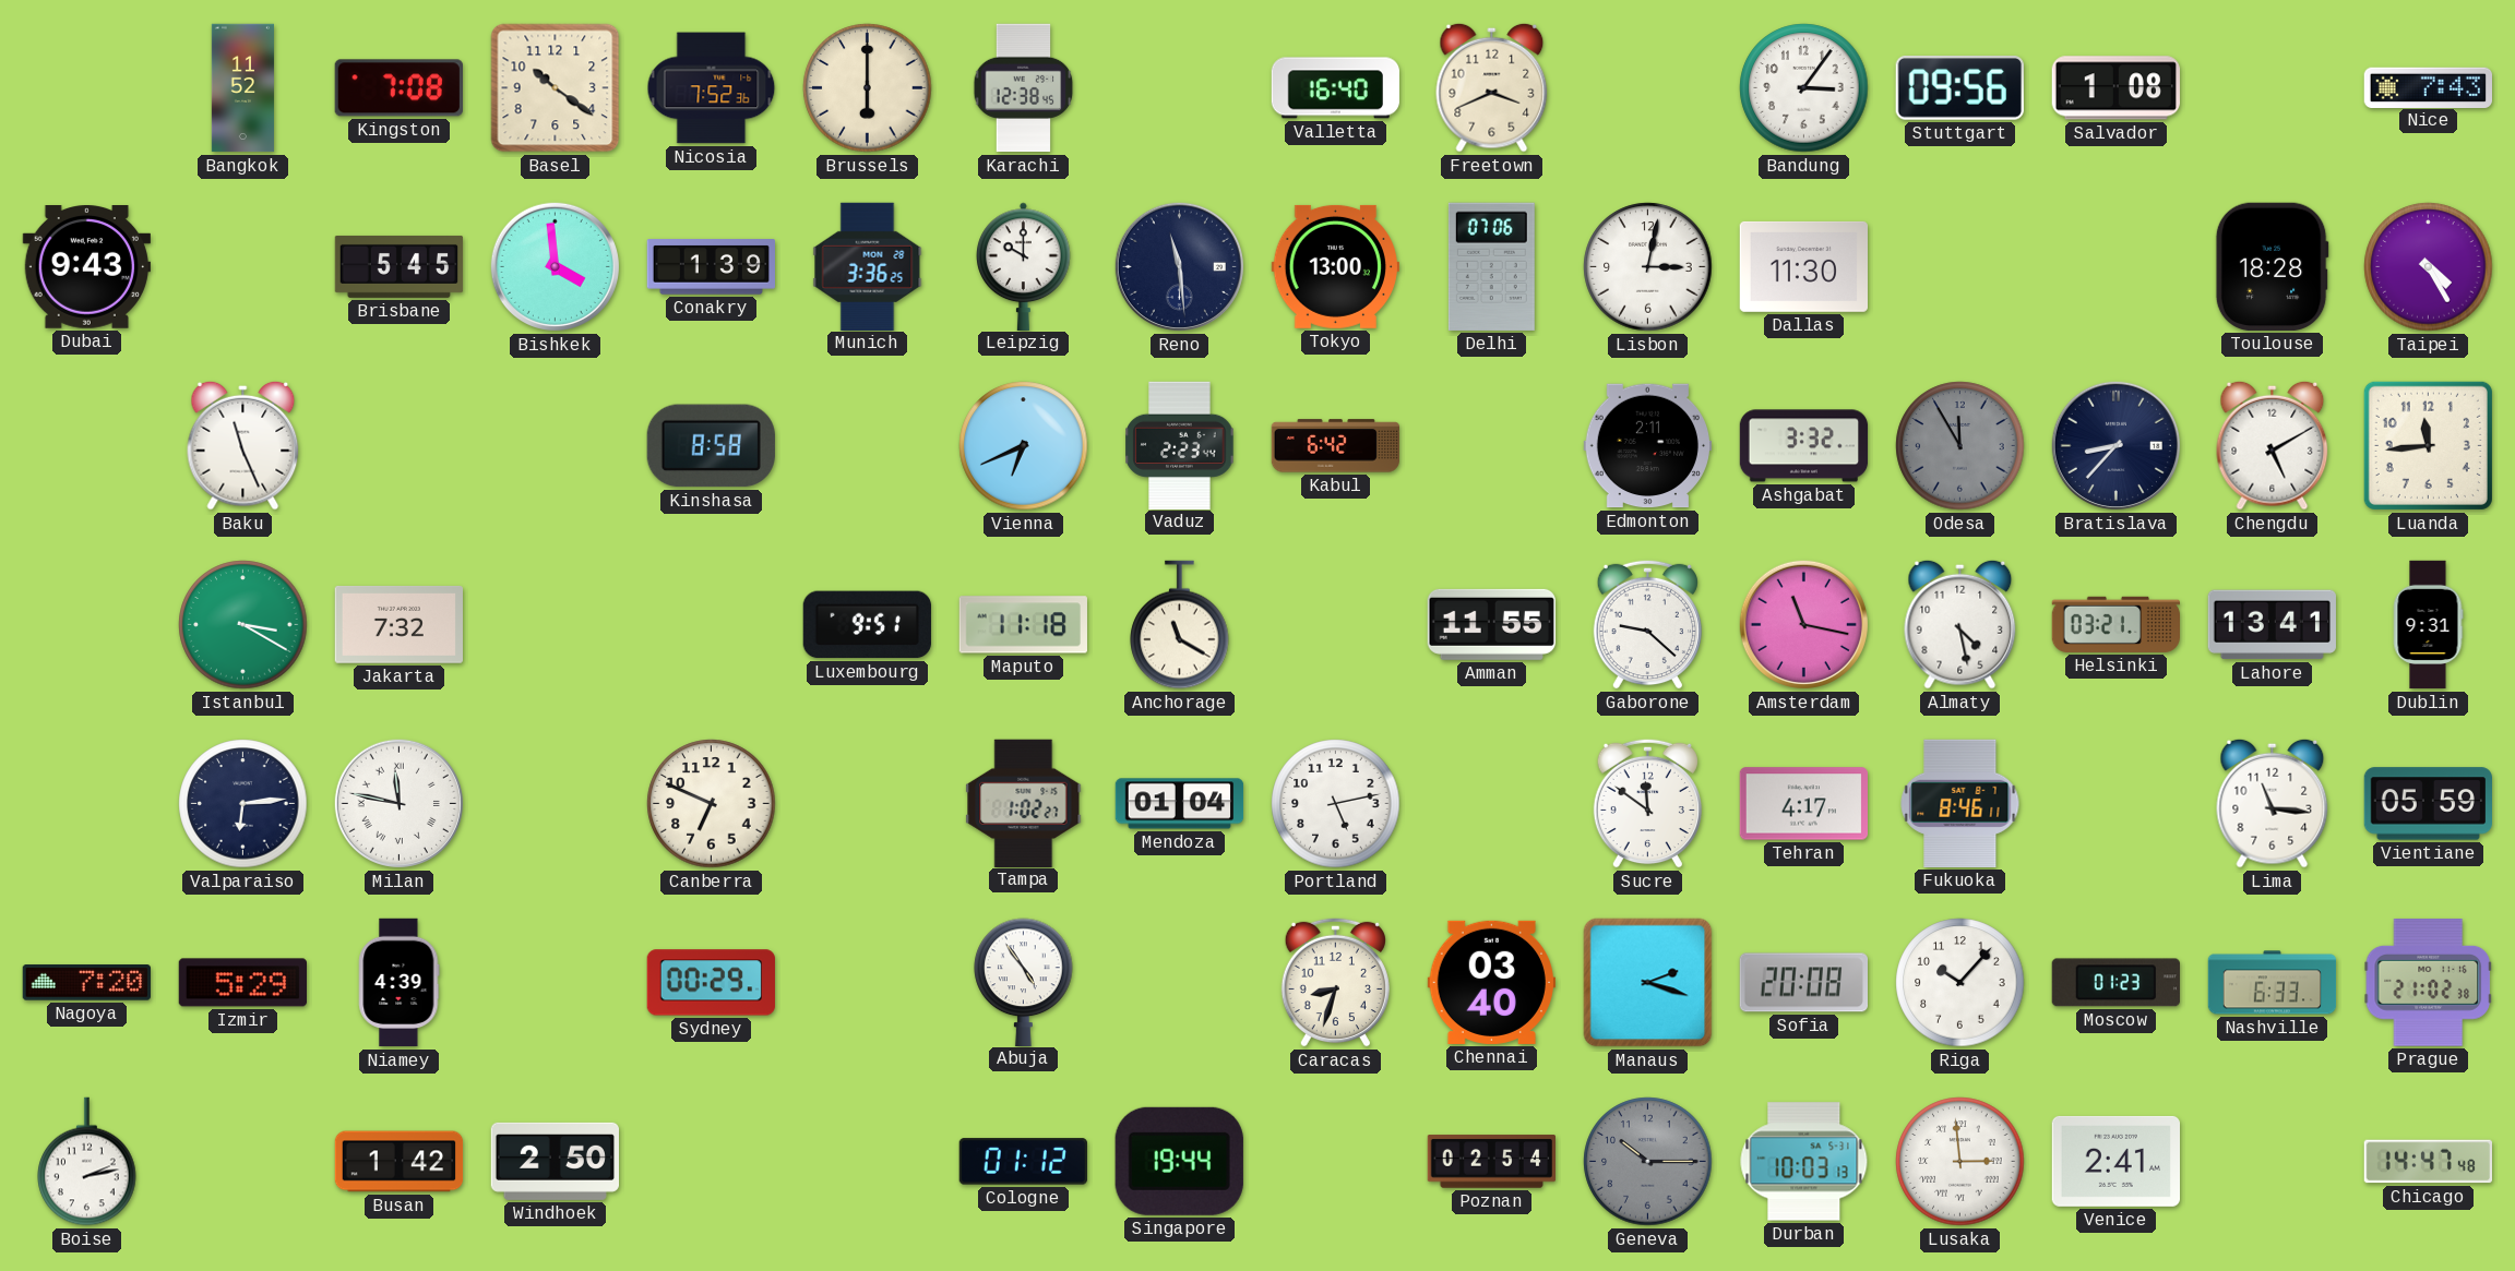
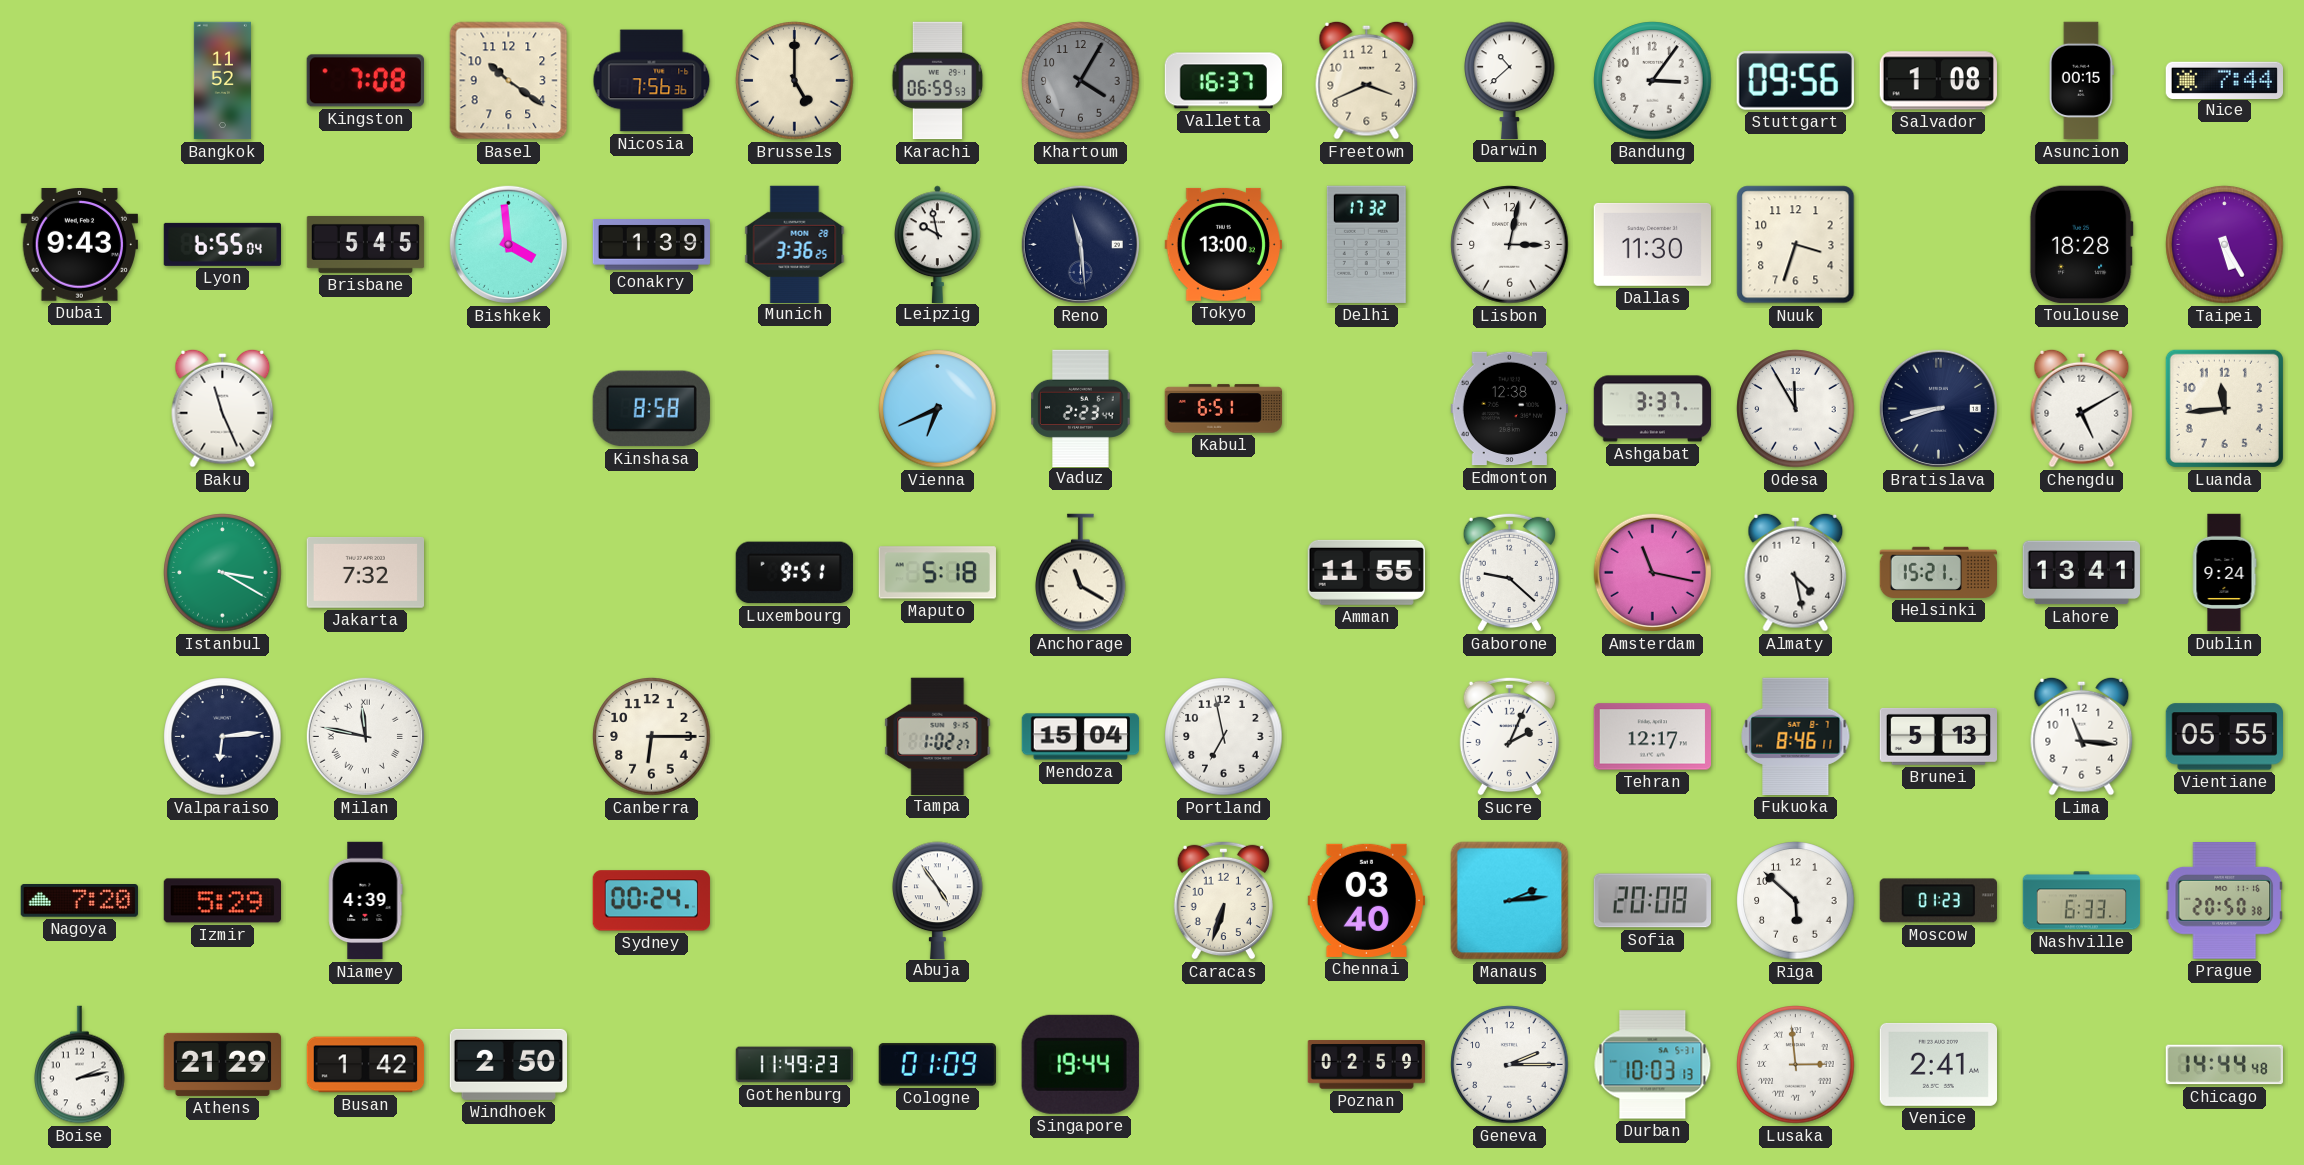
Nicosia: 7:52 -> 7:56
Brussels: 6:00 -> 5:00
Karachi: 12:38 -> 06:59
Khartoum: none -> 4:05
Valletta: 16:40 -> 16:37
Darwin: none -> 10:38
Asuncion: none -> 00:15
Nice: 7:43 -> 7:44
Lyon: none -> 6:55
Leipzig: 10:00 -> 9:58
Delhi: 07:06 -> 17:32
Nuuk: none -> 3:33
Taipei: 4:25 -> 5:25
Kabul: 6:42 -> 6:51
Edmonton: 2:11 -> 12:38
Ashgabat: 3:32 -> 3:37
Odesa dial: grey -> white
Bratislava: 8:37 -> 8:42
Maputo: 11:18 -> 5:18
Helsinki: 03:21 -> 15:21
Dublin: 9:31 -> 9:24
Canberra: 6:49 -> 6:15
Mendoza: 01:04 -> 15:04
Portland: 5:13 -> 6:58
Sucre: 11:51 -> 2:04
Tehran: 4:17 -> 12:17
Brunei: none -> 5:13
Vientiane: 05:59 -> 05:55
Sydney: 00:29 -> 00:24
Caracas: 8:33 -> 6:33
Manaus: 2:18 -> 2:14
Riga: 10:07 -> 5:52
Prague: 21:02 -> 20:50
Athens: none -> 21:29
Gothenburg: none -> 11:49
Cologne: 01:12 -> 01:09
Poznan: 02:54 -> 02:59
Geneva: 10:15 -> 2:15
Geneva dial: grey -> white
Chicago: 14:47 -> 14:44
